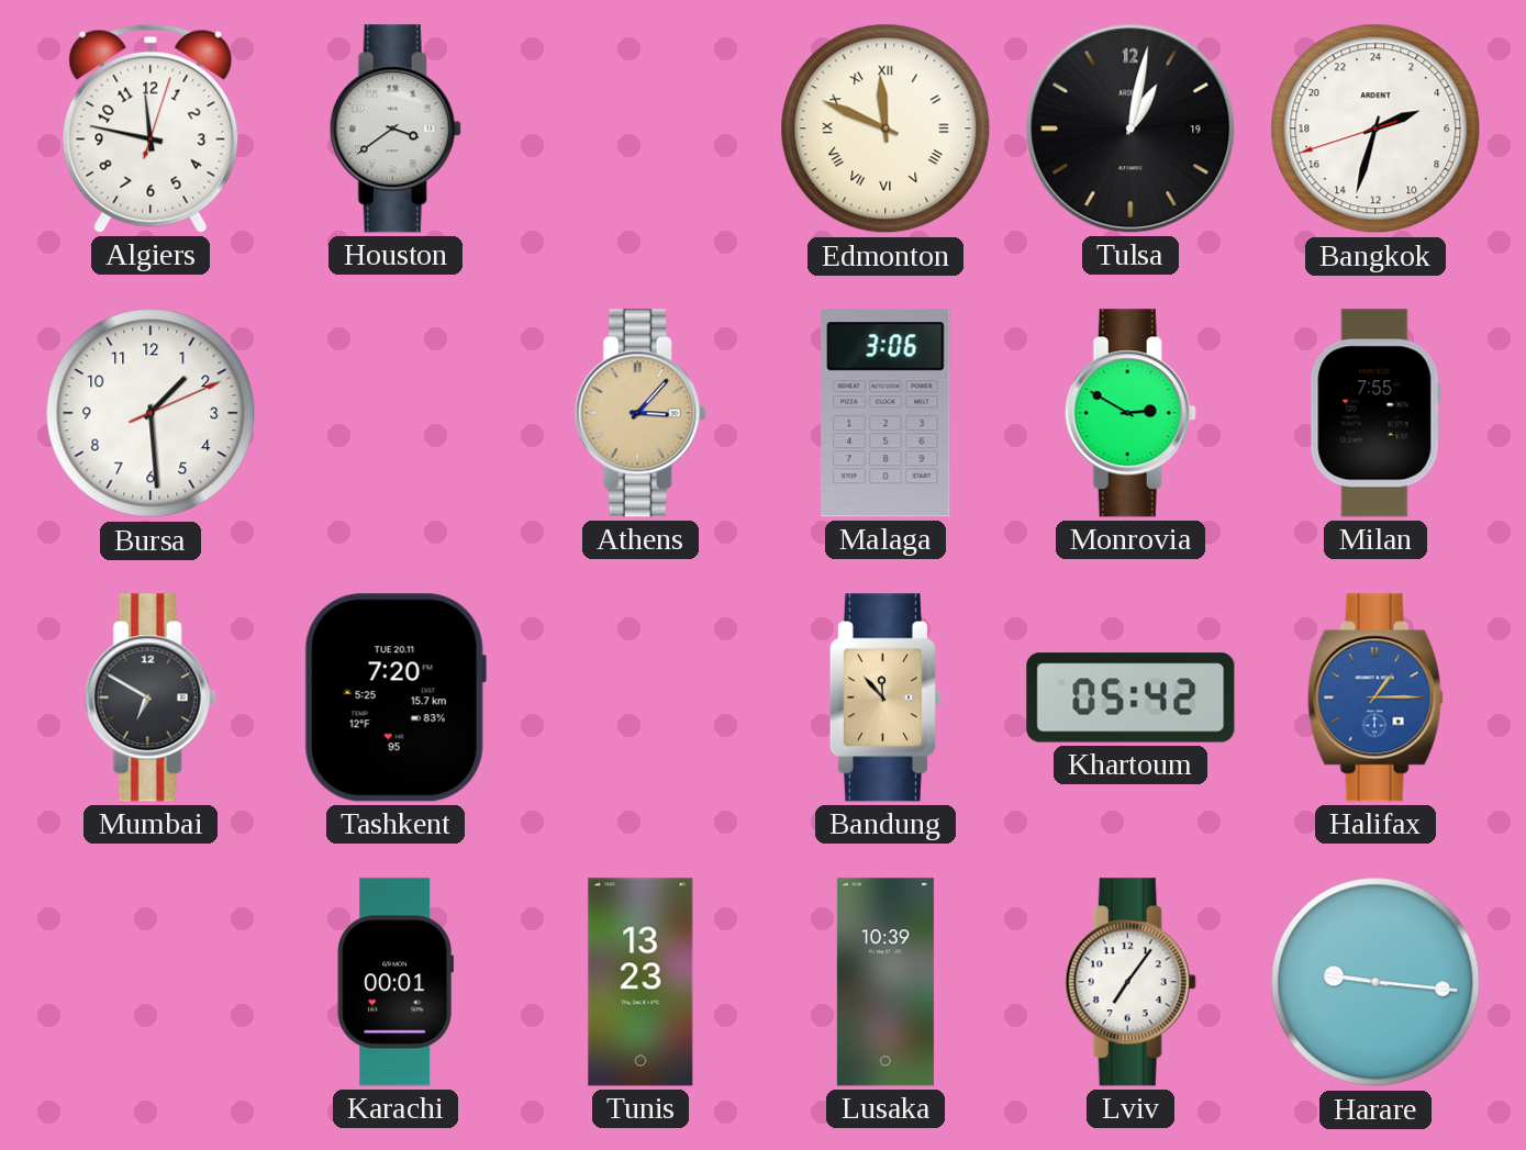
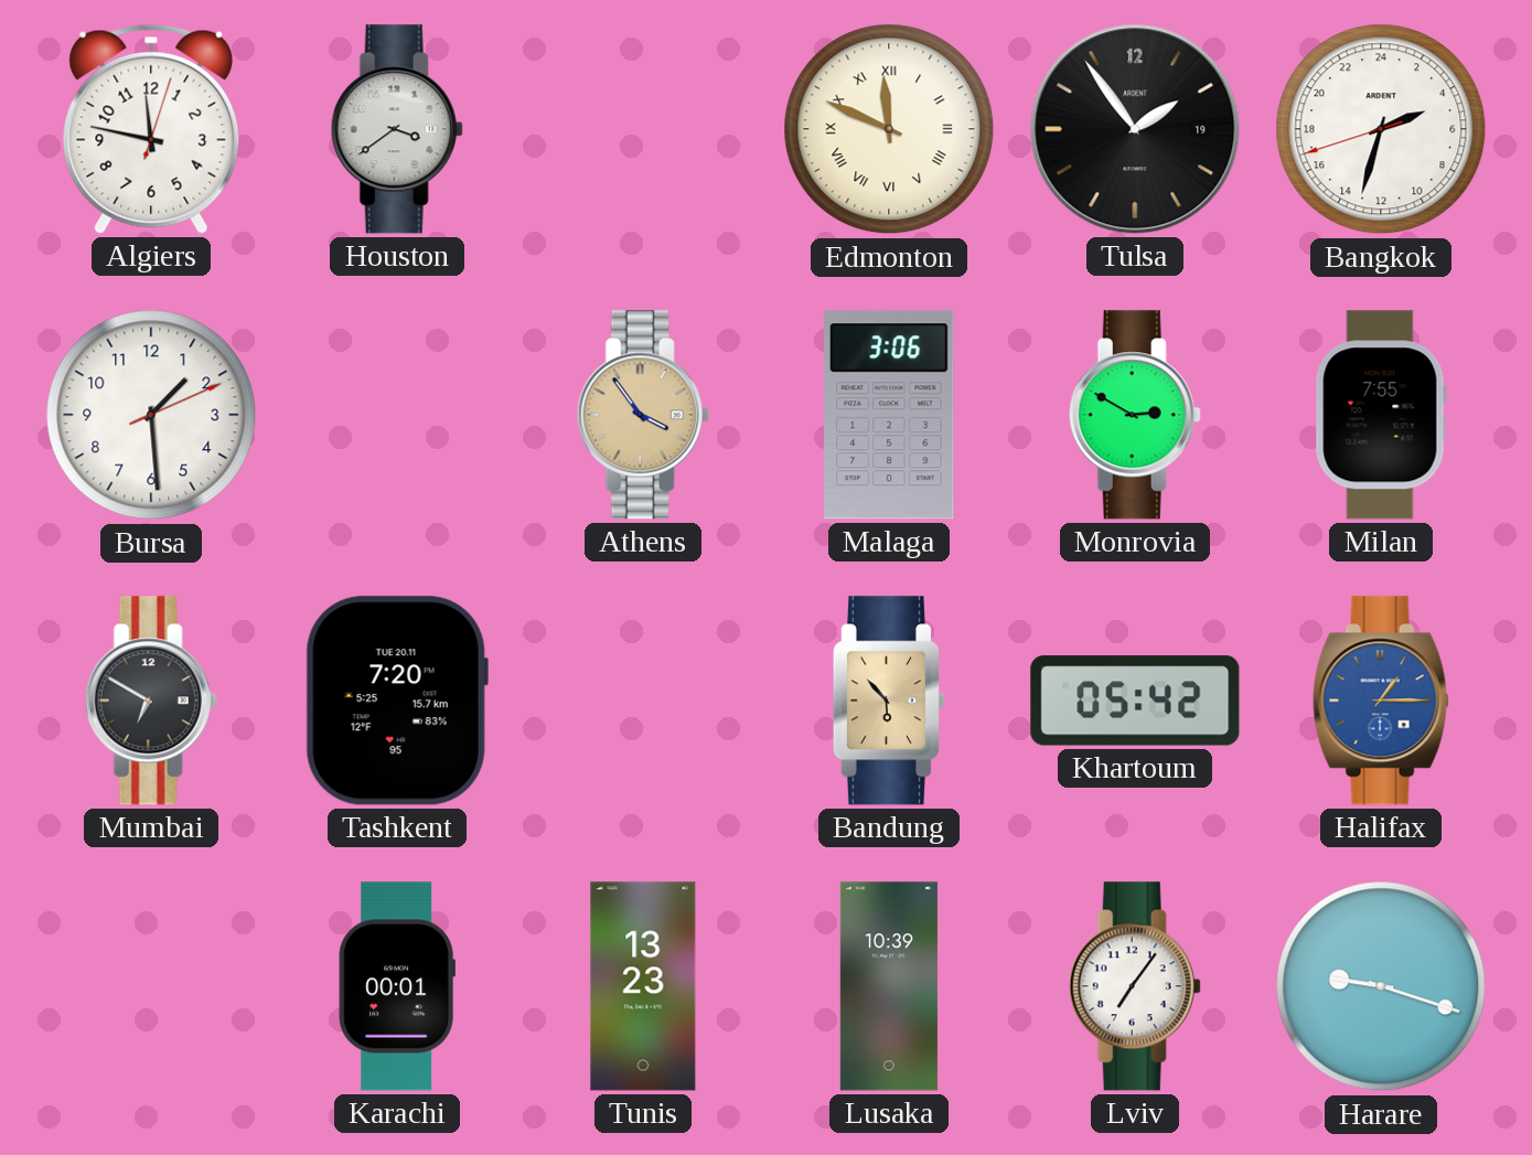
Tulsa: 1:02 -> 1:54
Athens: 3:07 -> 3:54
Bandung: 11:53 -> 5:53
Harare: 9:16 -> 9:18
